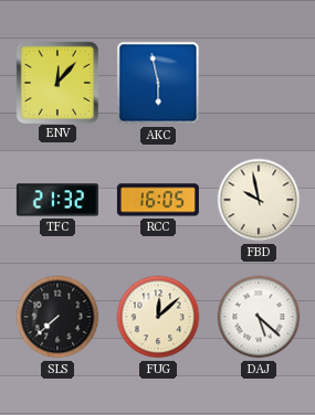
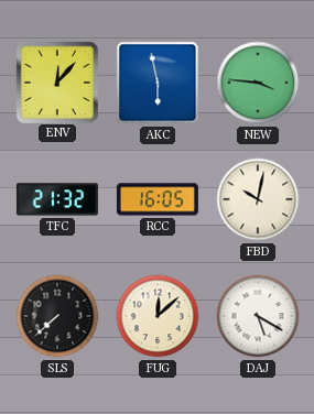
NEW: none -> 3:46
FBD: 9:58 -> 10:02
DAJ: 5:22 -> 5:20
